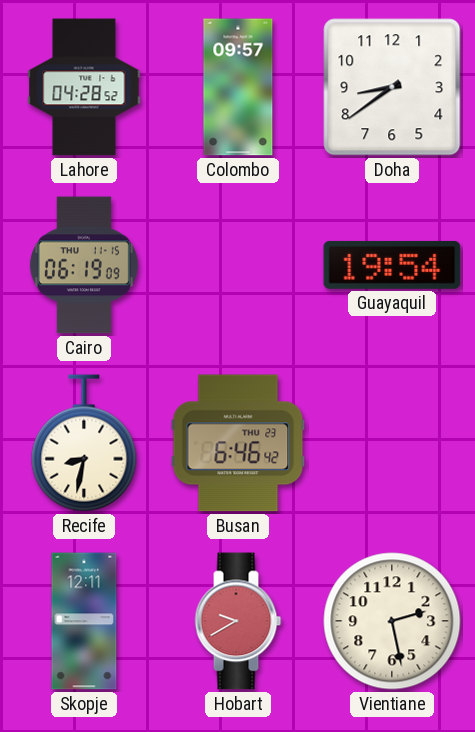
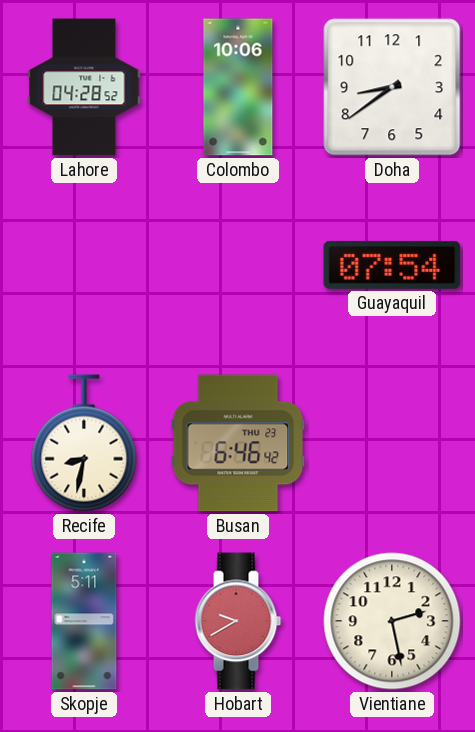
Colombo: 09:57 -> 10:06
Cairo: 06:19 -> none
Guayaquil: 19:54 -> 07:54
Skopje: 12:11 -> 5:11
